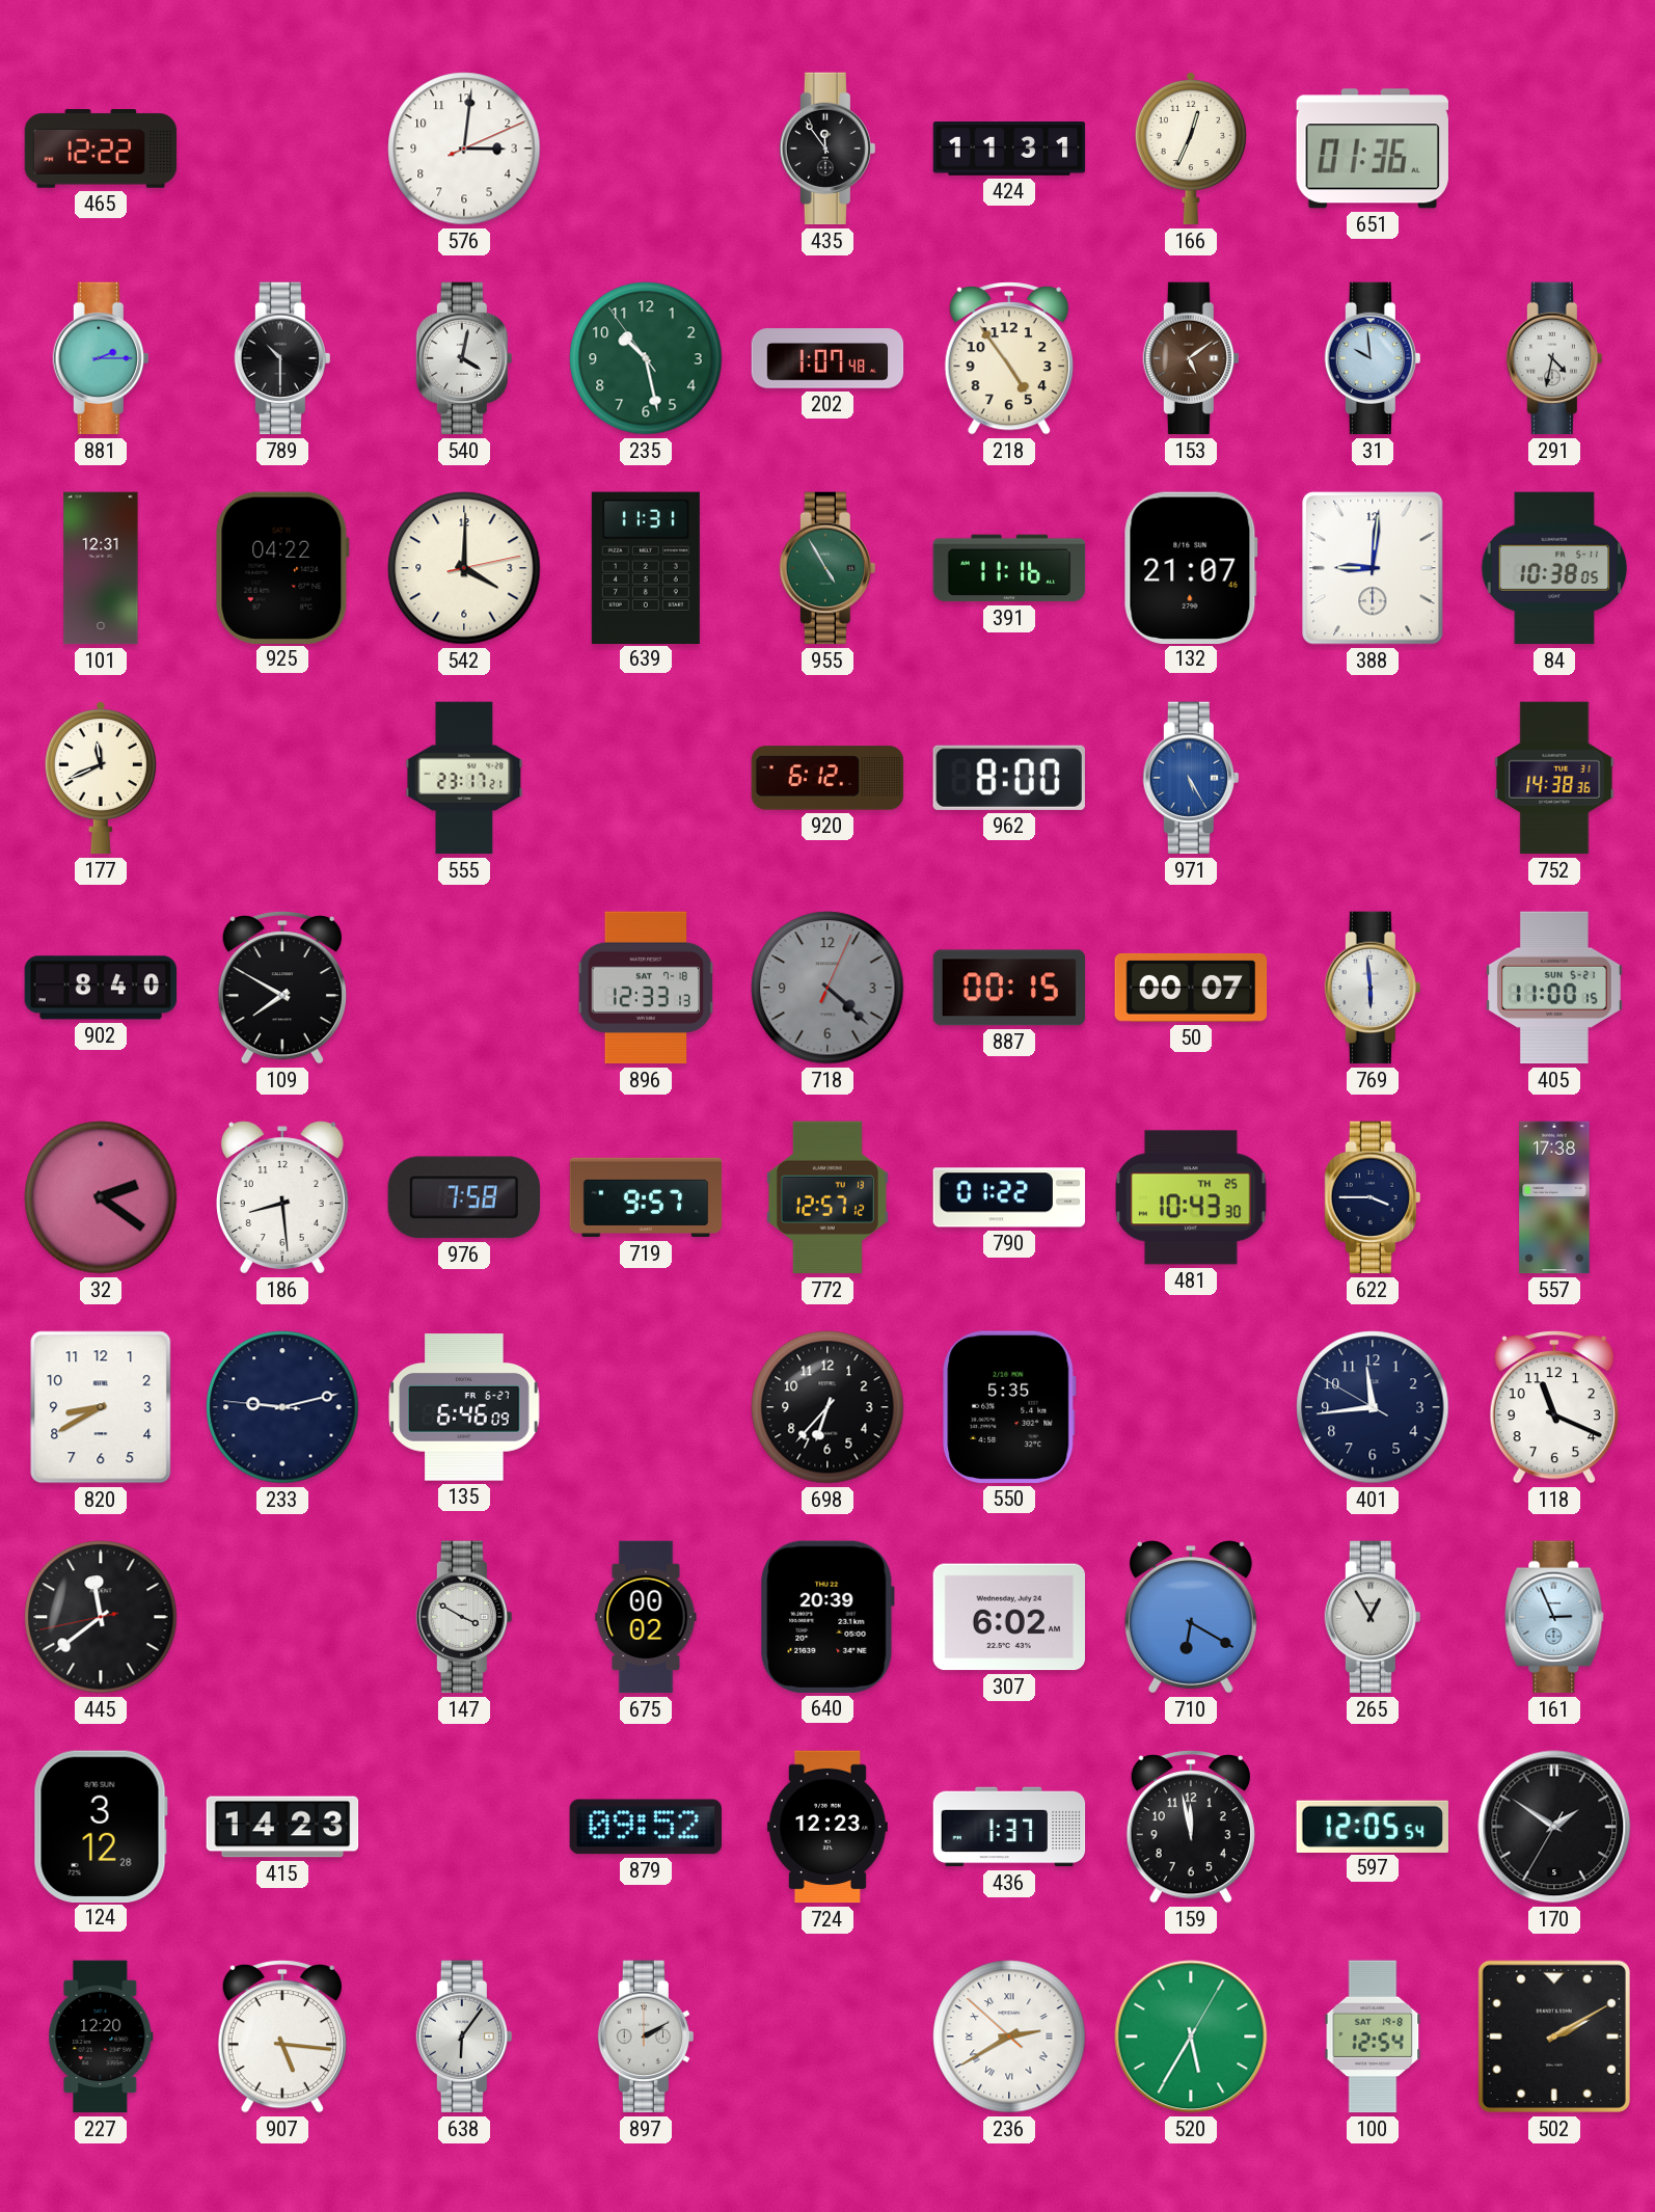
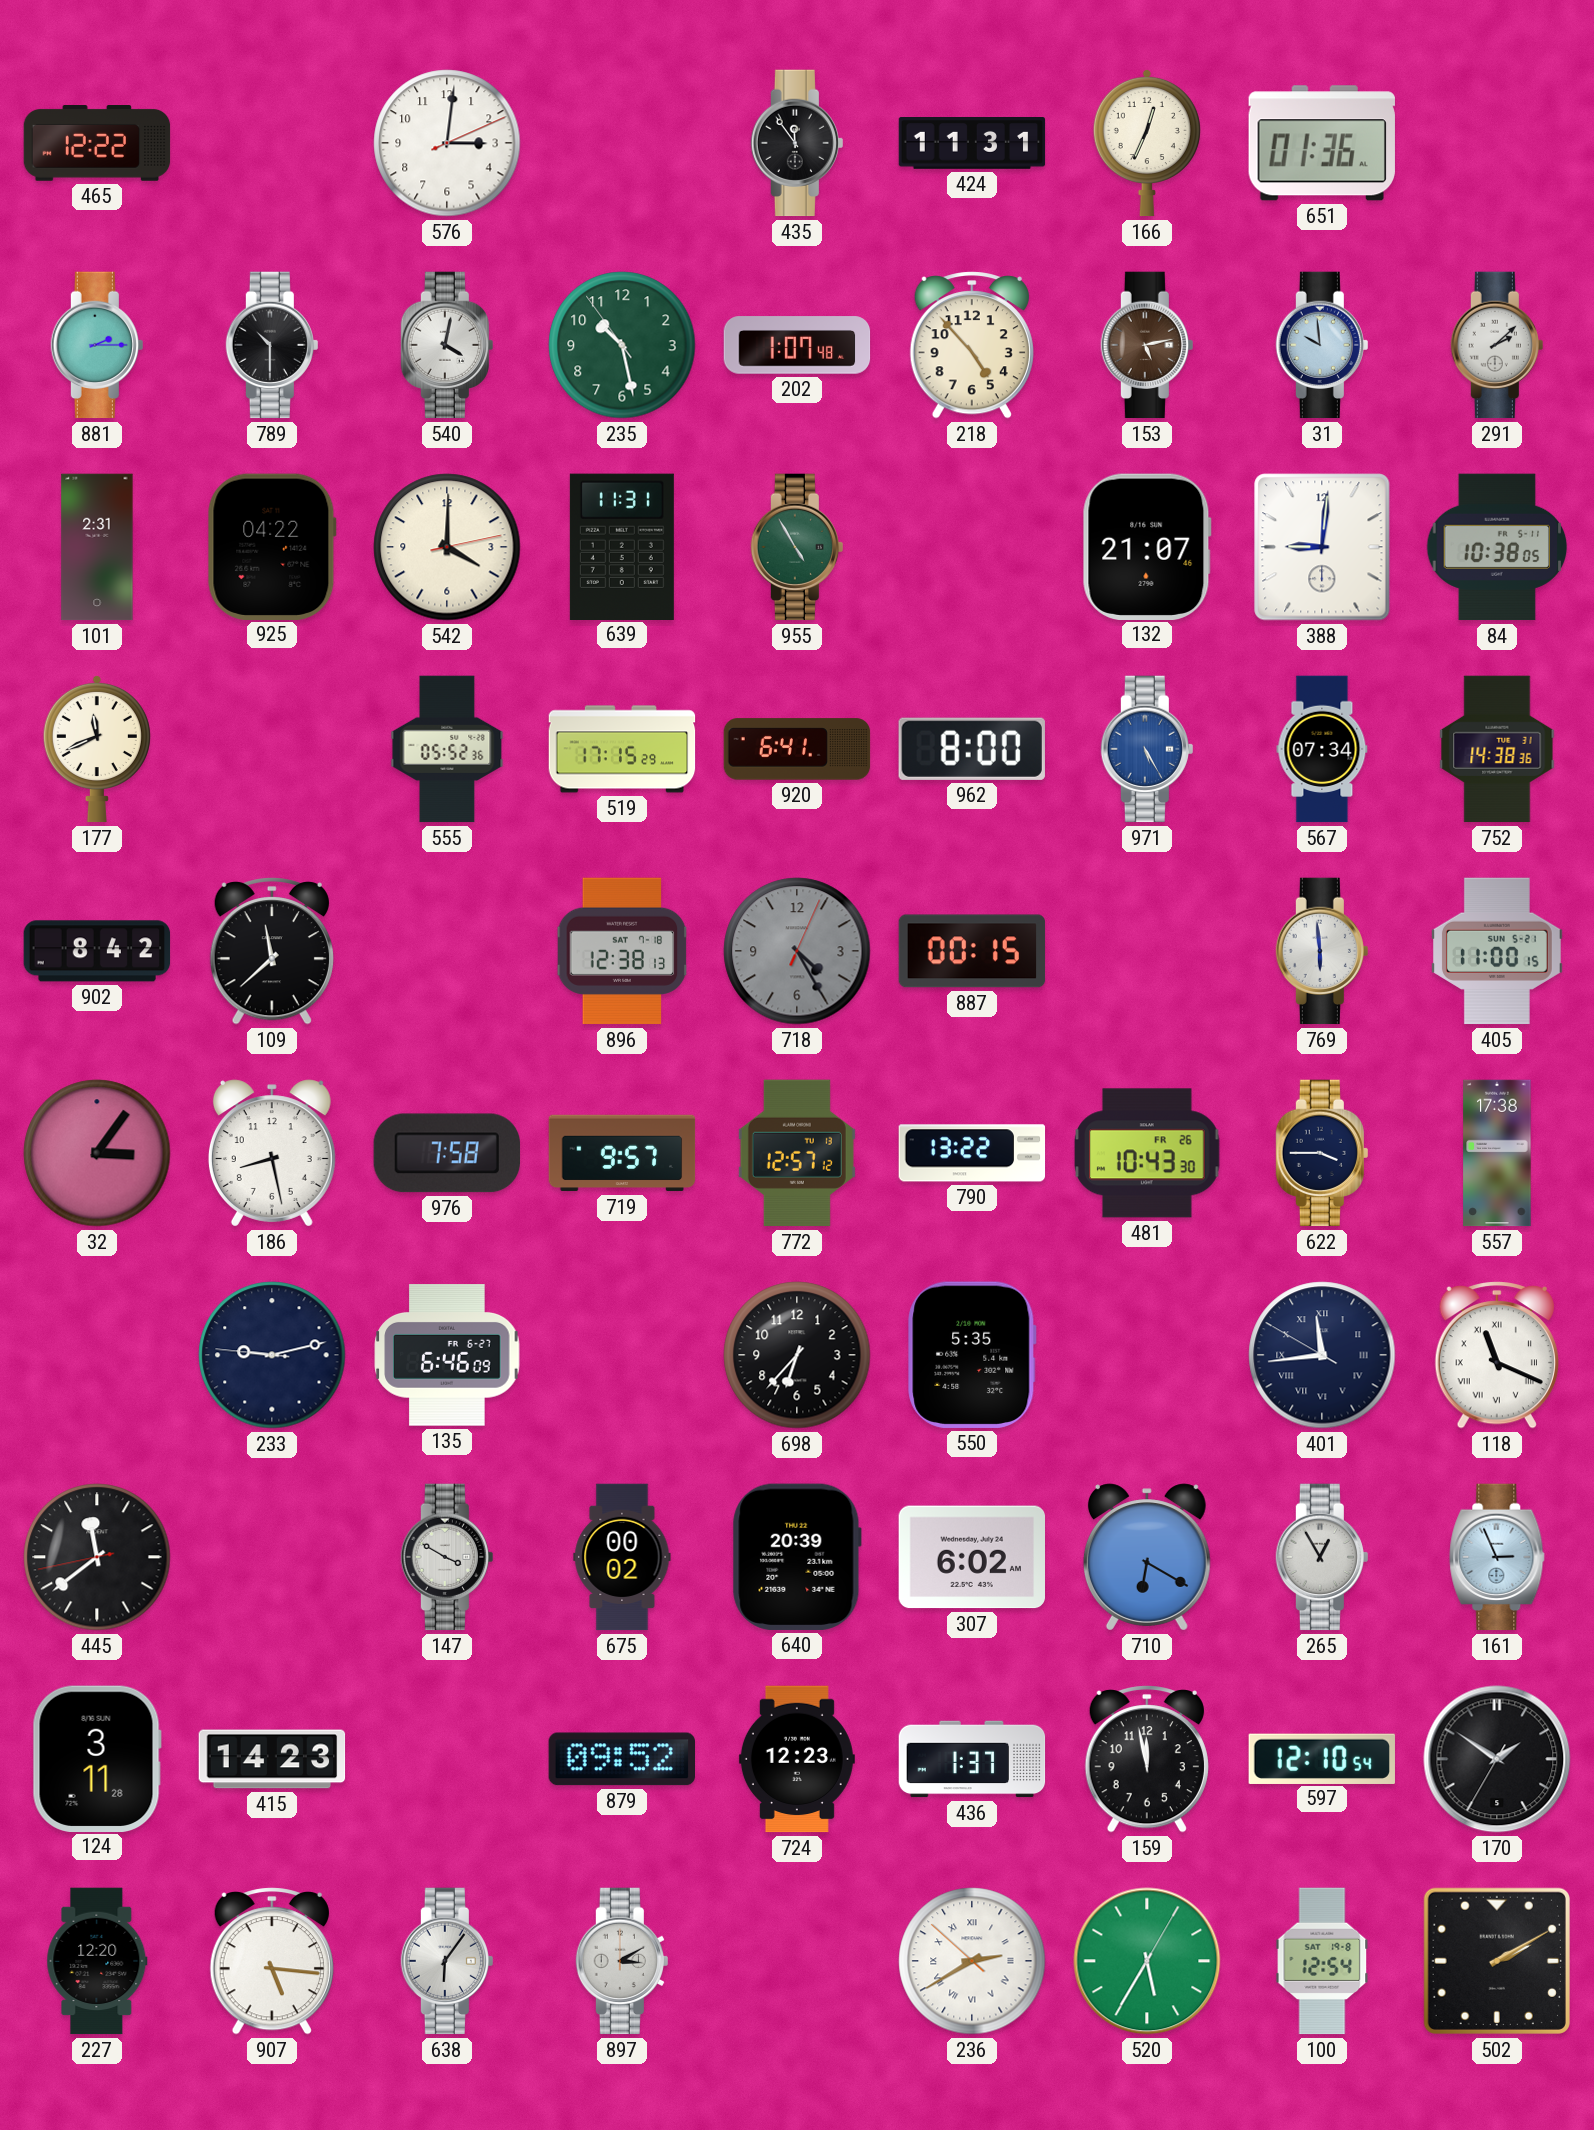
218: 4:54 -> 4:53
153: 5:09 -> 5:13
291: 4:32 -> 2:08
101: 12:31 -> 2:31
391: 11:16 -> none
555: 23:17 -> 05:52
519: none -> 17:15
920: 6:12 -> 6:41
567: none -> 07:34
902: 8:40 -> 8:42
109: 7:50 -> 11:38
896: 12:33 -> 12:38
718: 4:22 -> 4:25
50: 00:07 -> none
32: 2:21 -> 3:06
186: 8:29 -> 8:28
790: 01:22 -> 13:22
481 date: TH 25 -> FR 26
820: 8:40 -> none
401 numerals: Arabic -> Roman
118 numerals: Arabic -> Roman
124: 3:12 -> 3:11
597: 12:05 -> 12:10
897: 2:10 -> 3:10
